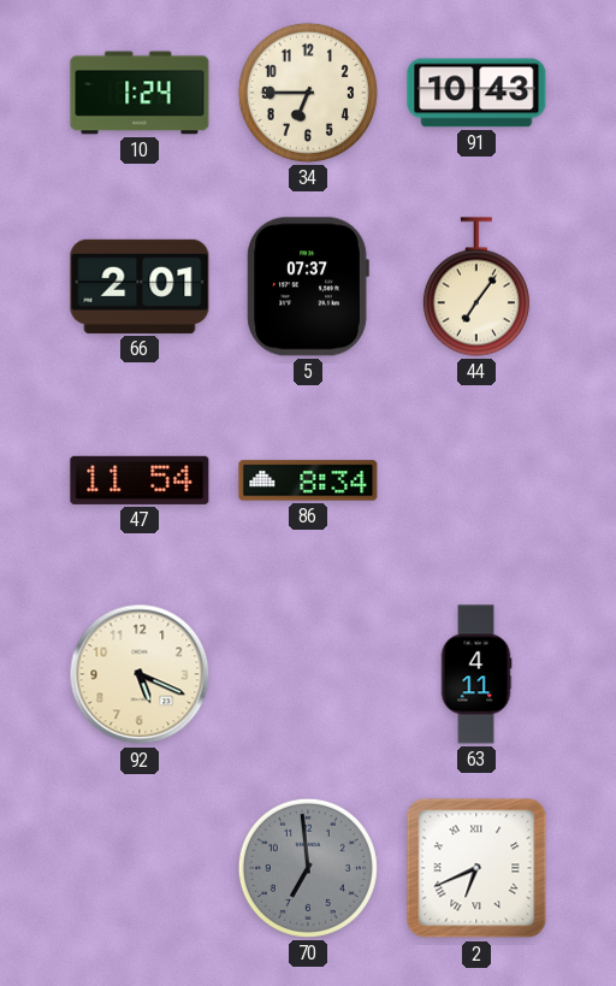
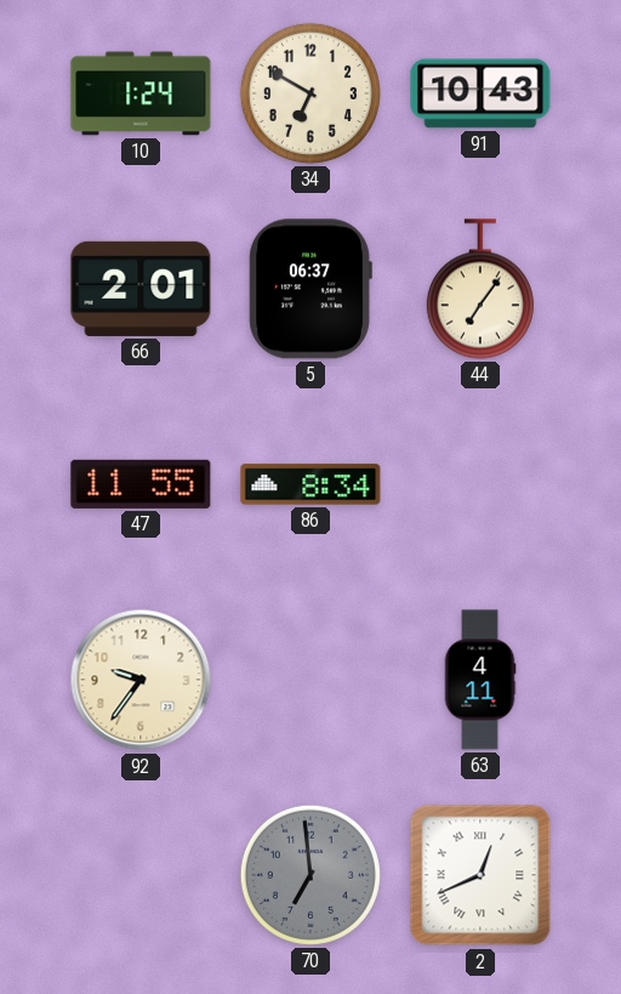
34: 6:45 -> 6:50
5: 07:37 -> 06:37
47: 11:54 -> 11:55
92: 5:19 -> 9:36
2: 6:41 -> 12:41
